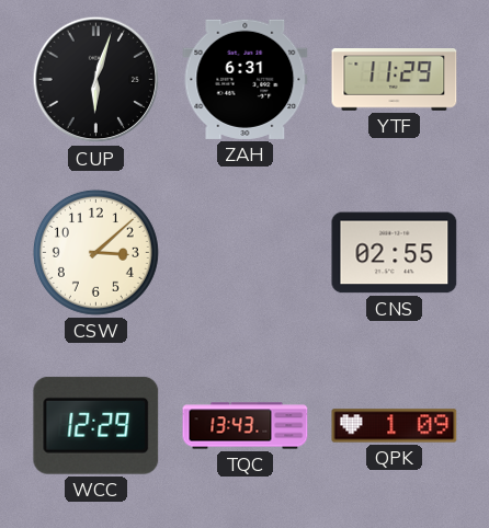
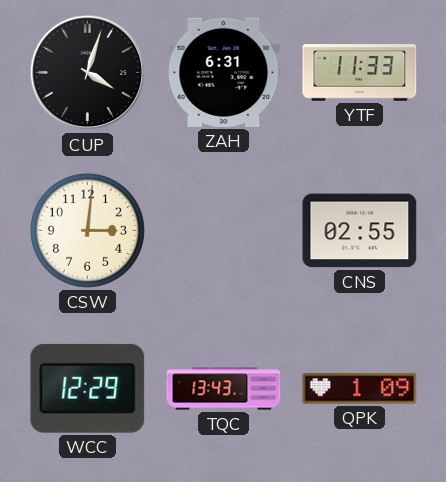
CUP: 6:03 -> 4:03
YTF: 11:29 -> 11:33
CSW: 3:08 -> 3:01
